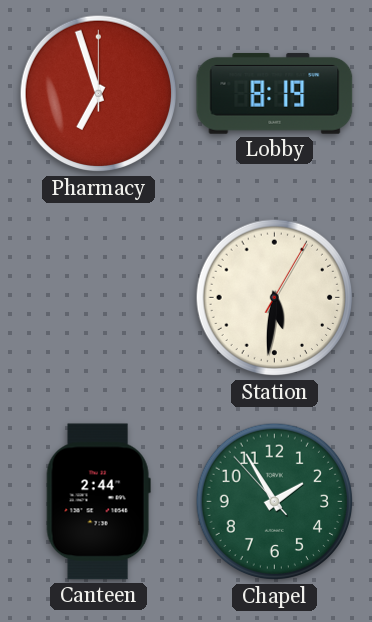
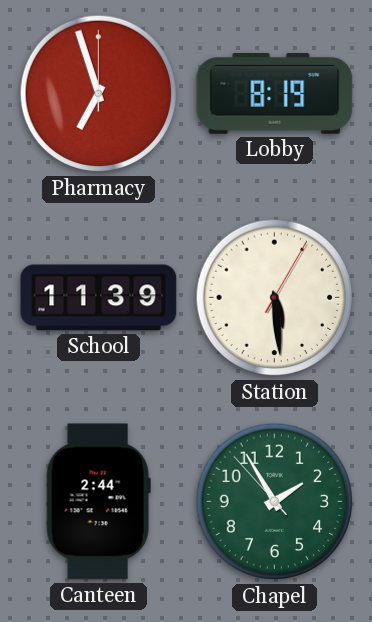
School: none -> 11:39
Station: 5:31 -> 5:29
